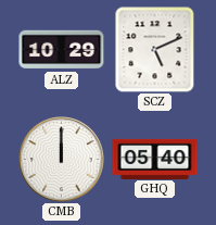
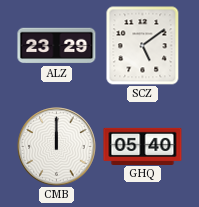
ALZ: 10:29 -> 23:29
SCZ: 5:11 -> 5:09
